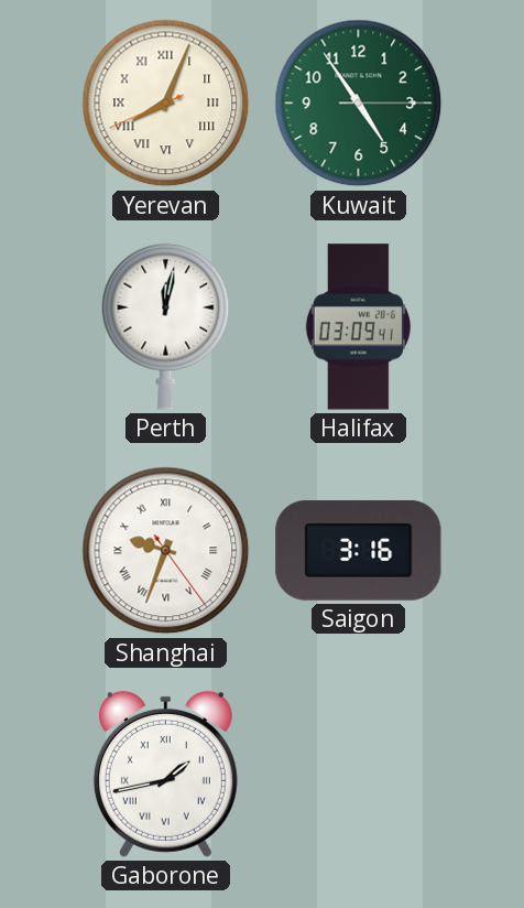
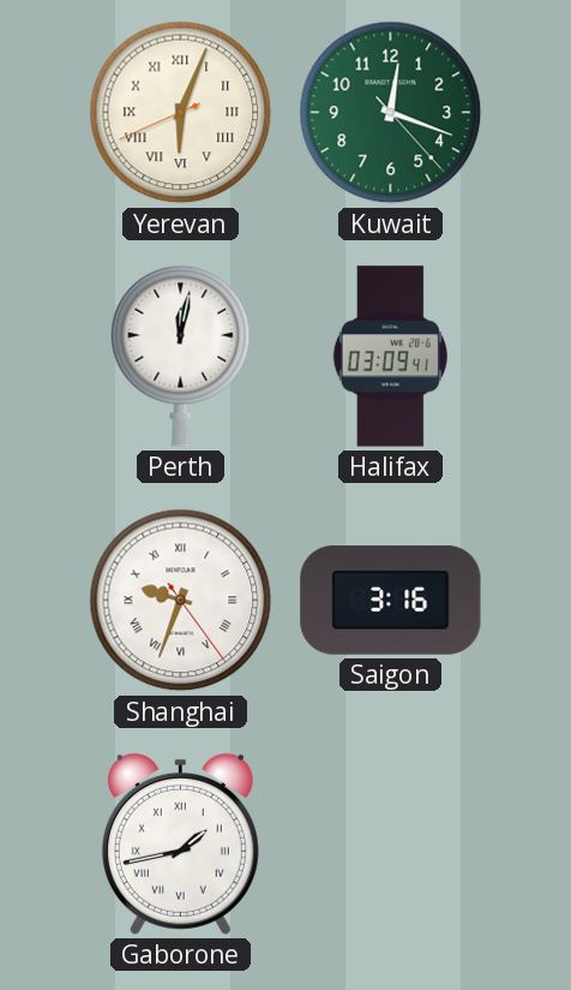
Yerevan: 8:03 -> 6:03
Kuwait: 4:54 -> 12:18
